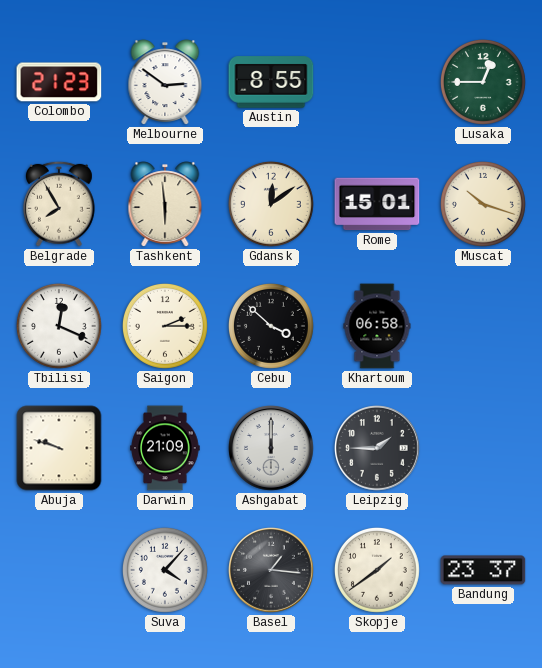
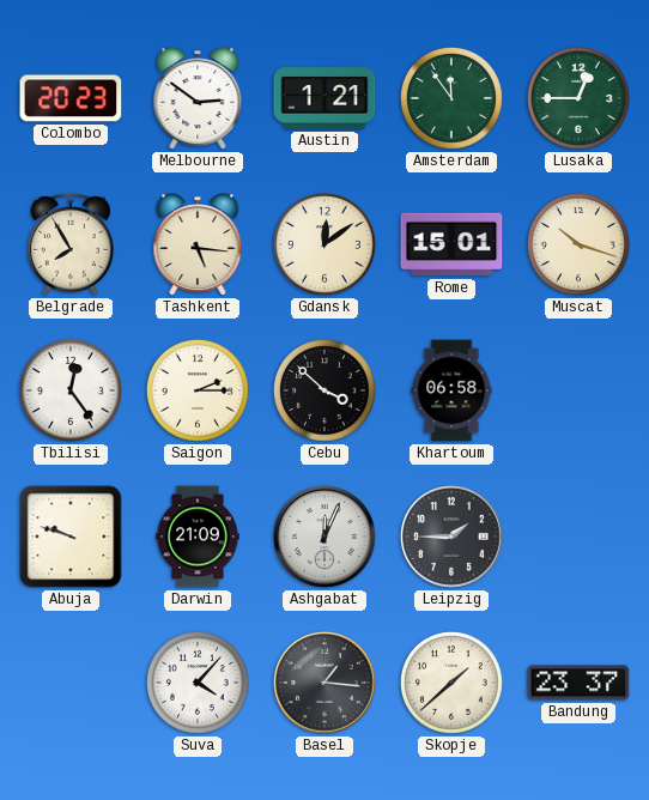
Colombo: 21:23 -> 20:23
Austin: 8:55 -> 1:21
Amsterdam: none -> 11:54
Tashkent: 5:59 -> 5:16
Tbilisi: 12:19 -> 12:24
Ashgabat: 12:00 -> 12:04
Skopje: 1:39 -> 1:38
